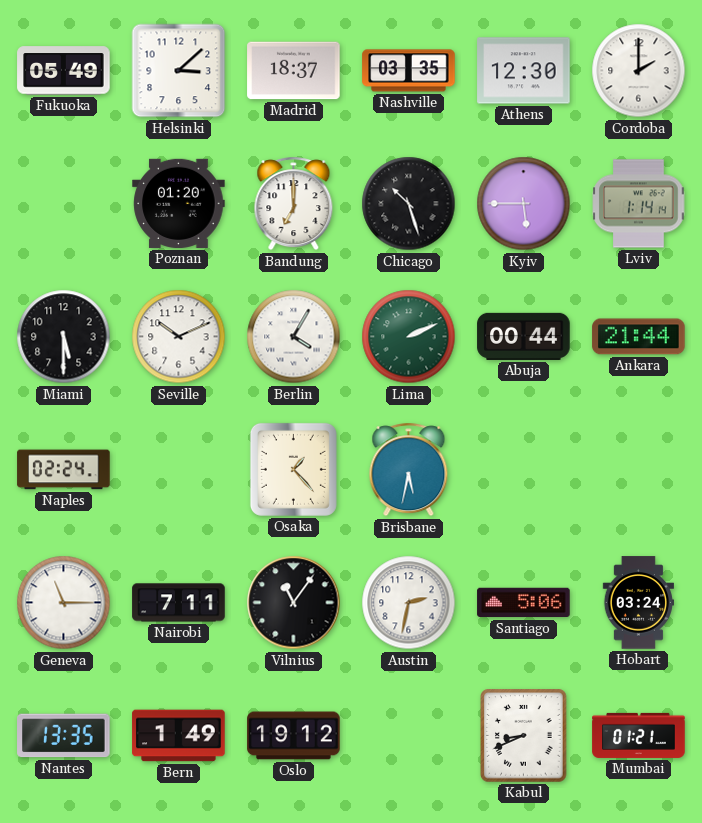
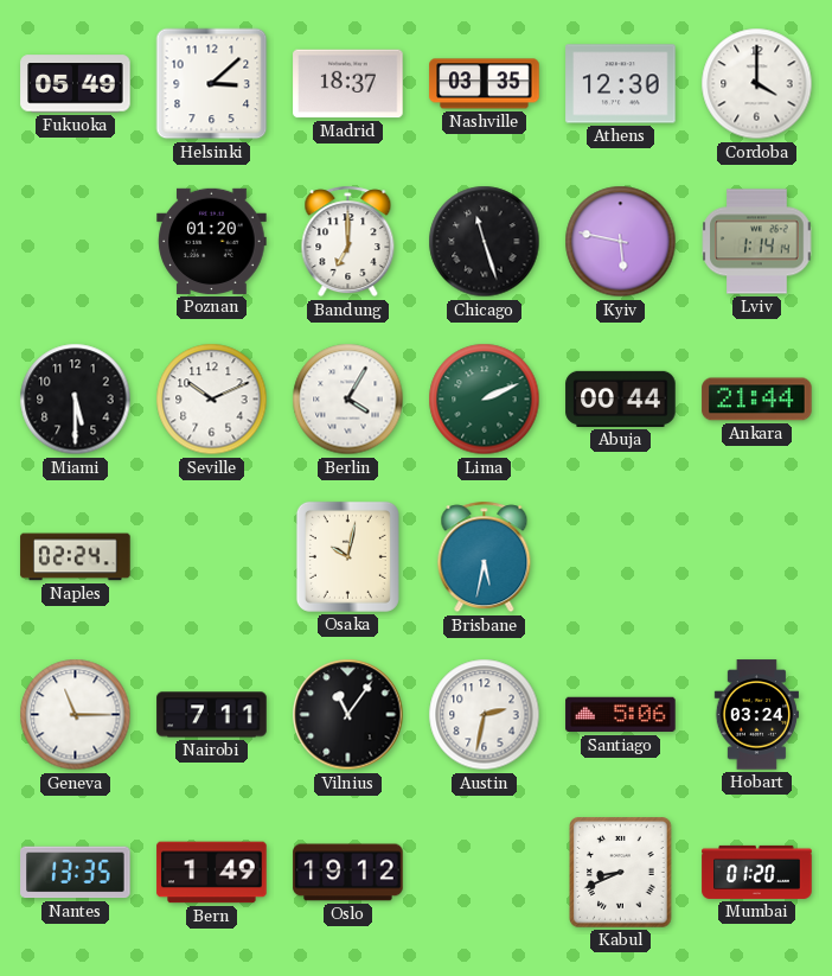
Cordoba: 2:00 -> 4:00
Chicago: 10:27 -> 11:27
Kyiv: 5:45 -> 5:47
Osaka: 1:23 -> 10:02
Mumbai: 01:21 -> 01:20
